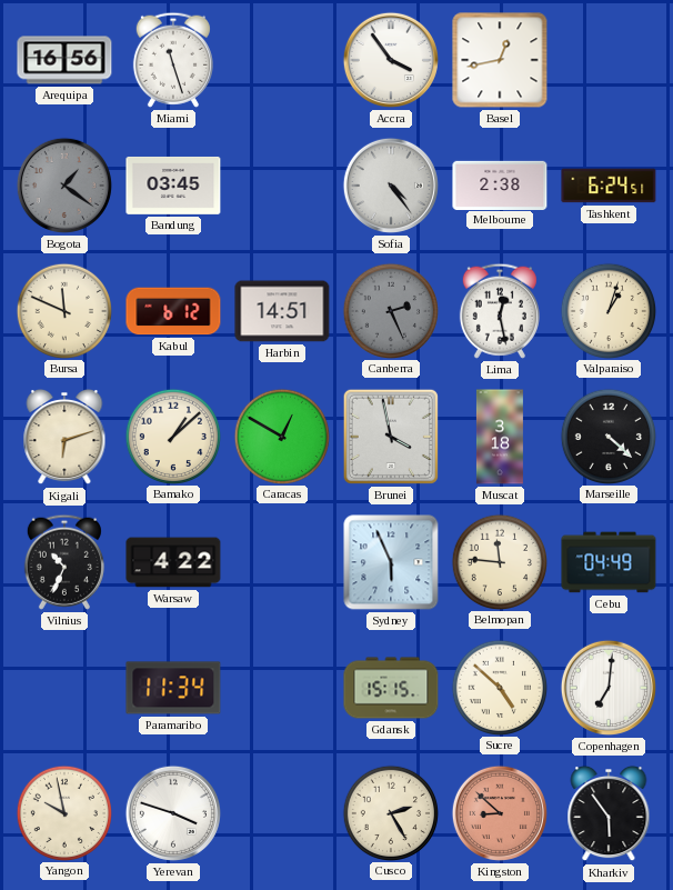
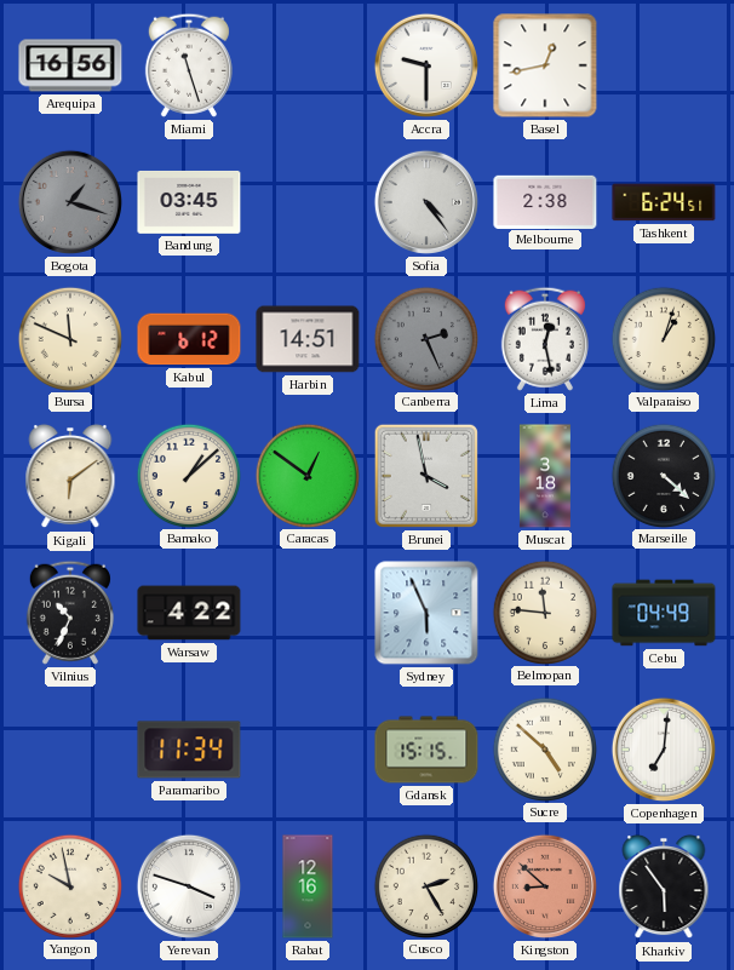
Accra: 3:54 -> 9:30
Bogota: 1:21 -> 1:18
Kigali: 6:12 -> 6:09
Caracas: 12:50 -> 12:51
Rabat: none -> 12:16
